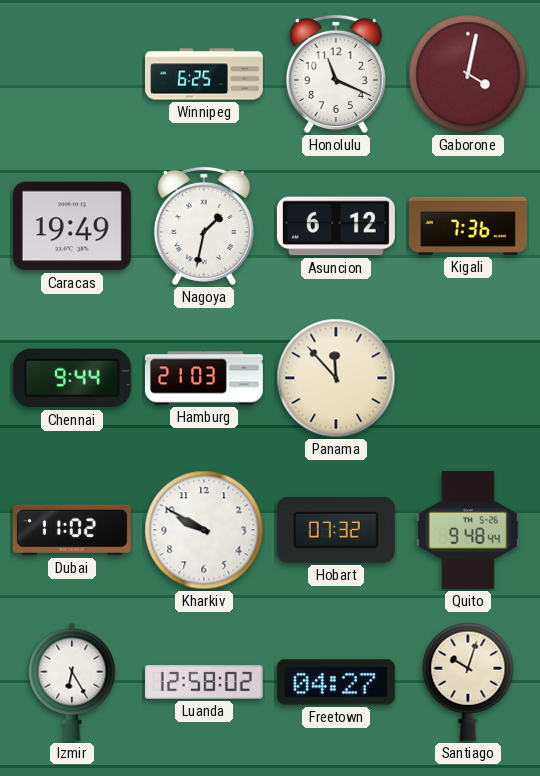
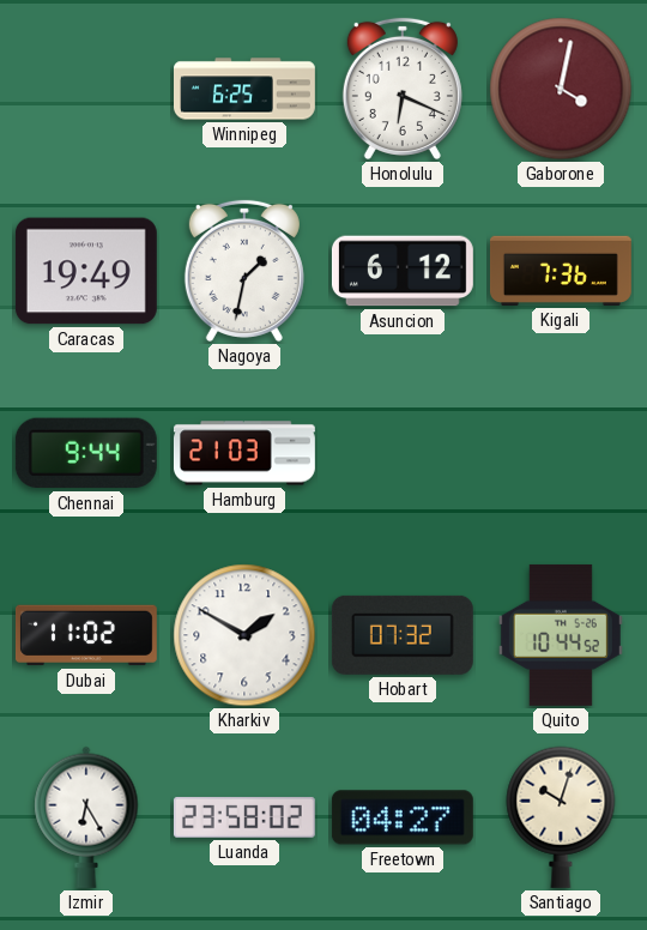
Honolulu: 11:19 -> 6:19
Panama: 11:53 -> none
Kharkiv: 9:50 -> 1:50
Quito: 9:48 -> 10:44
Luanda: 12:58 -> 23:58
